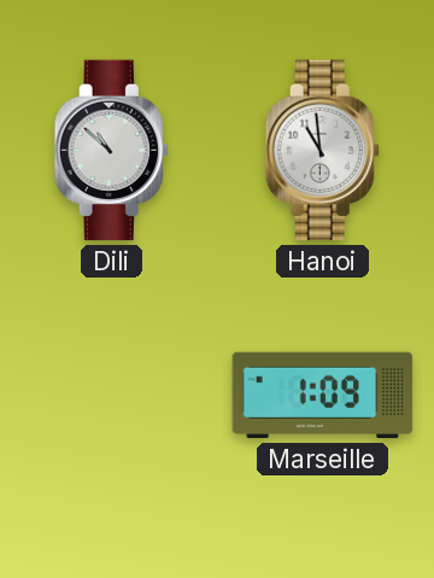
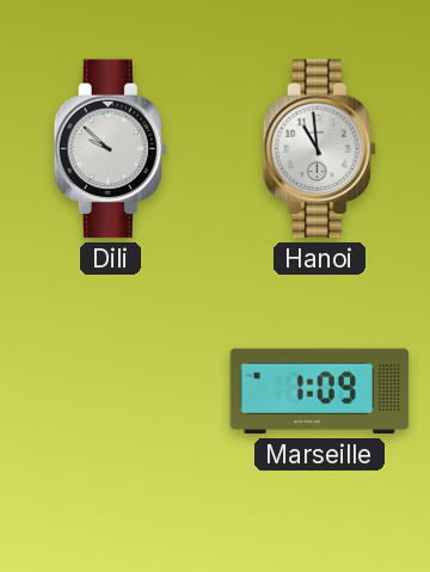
Dili: 10:52 -> 9:52
